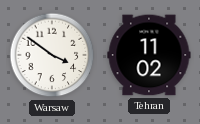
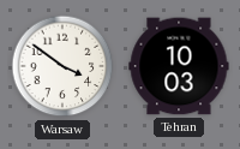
Tehran: 11:02 -> 10:03
